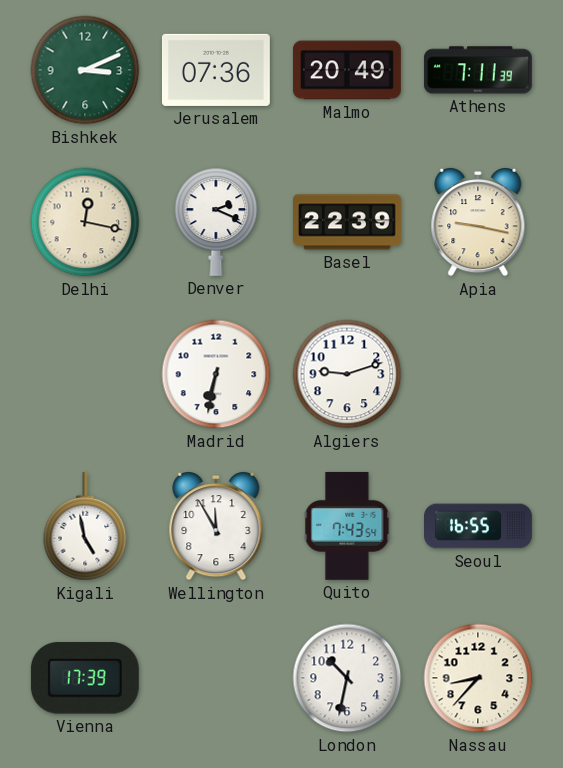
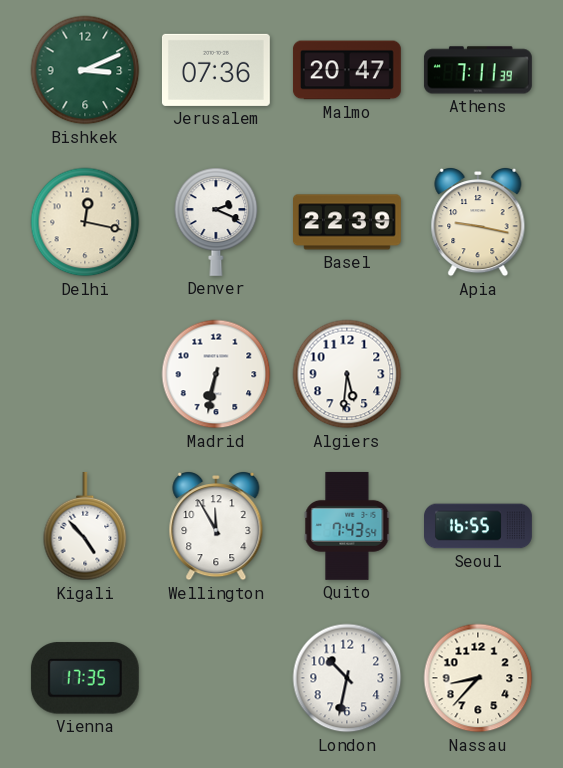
Malmo: 20:49 -> 20:47
Algiers: 9:12 -> 5:31
Kigali: 4:58 -> 4:53
Vienna: 17:39 -> 17:35
